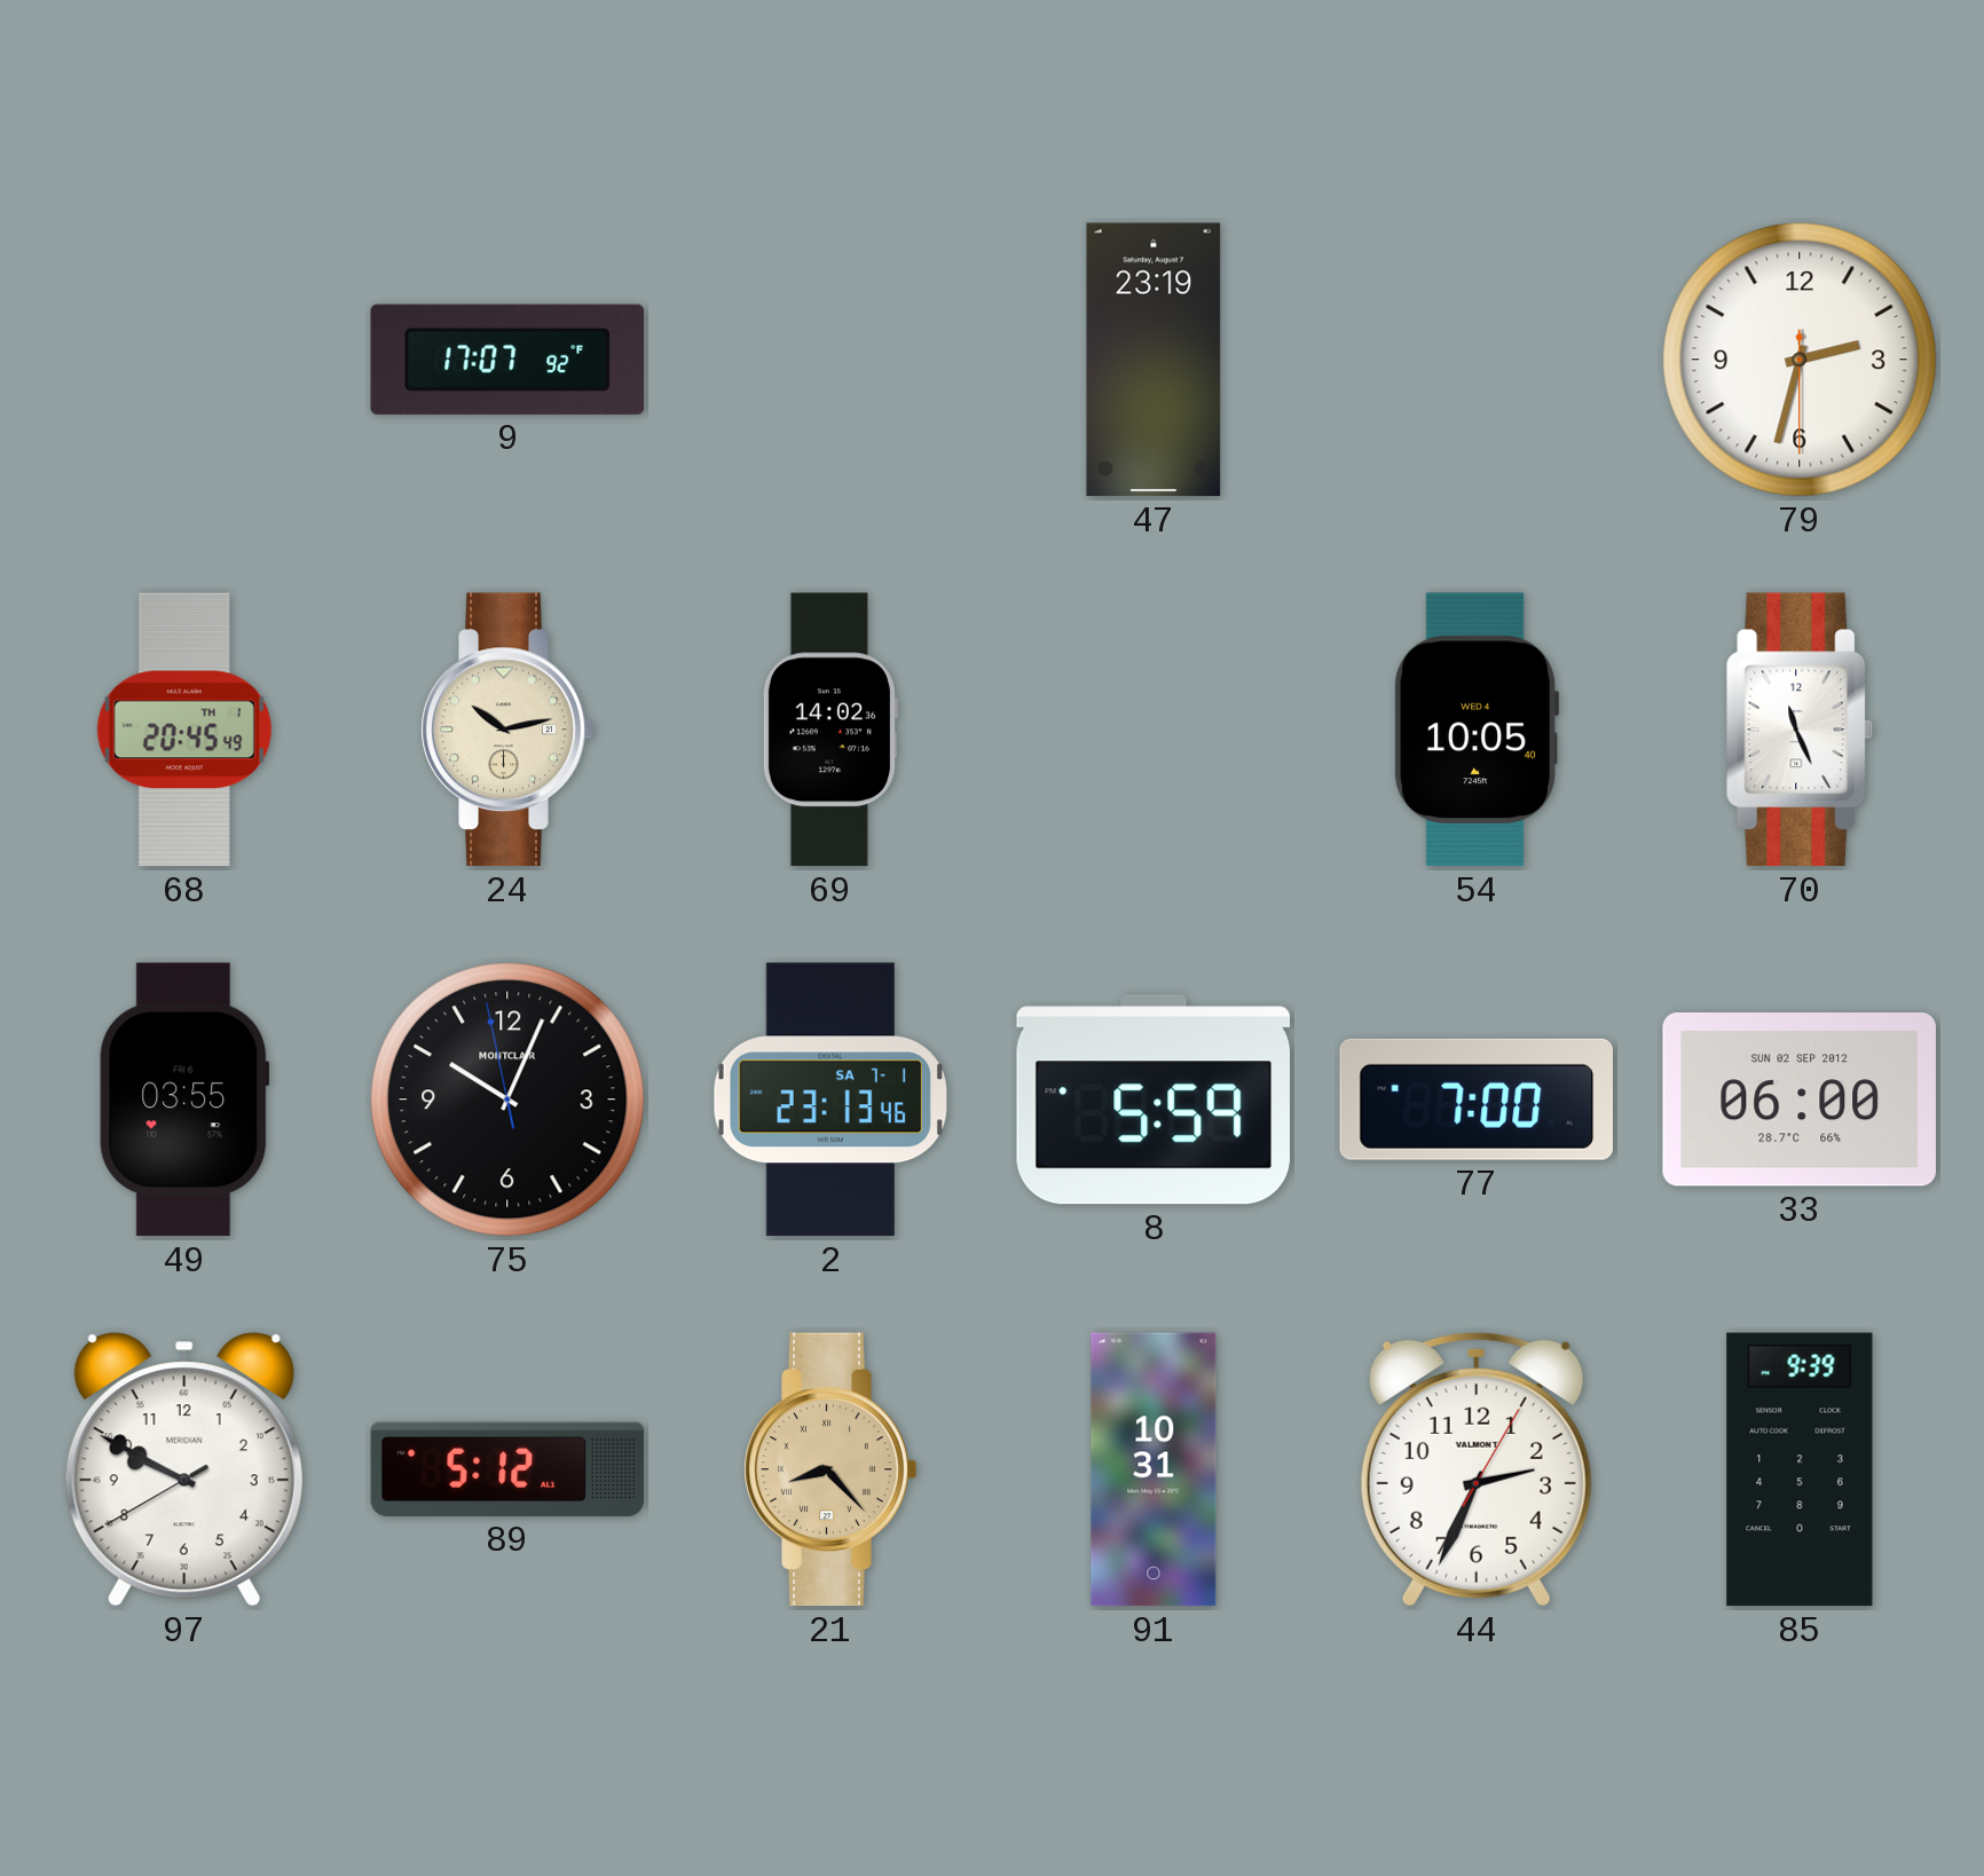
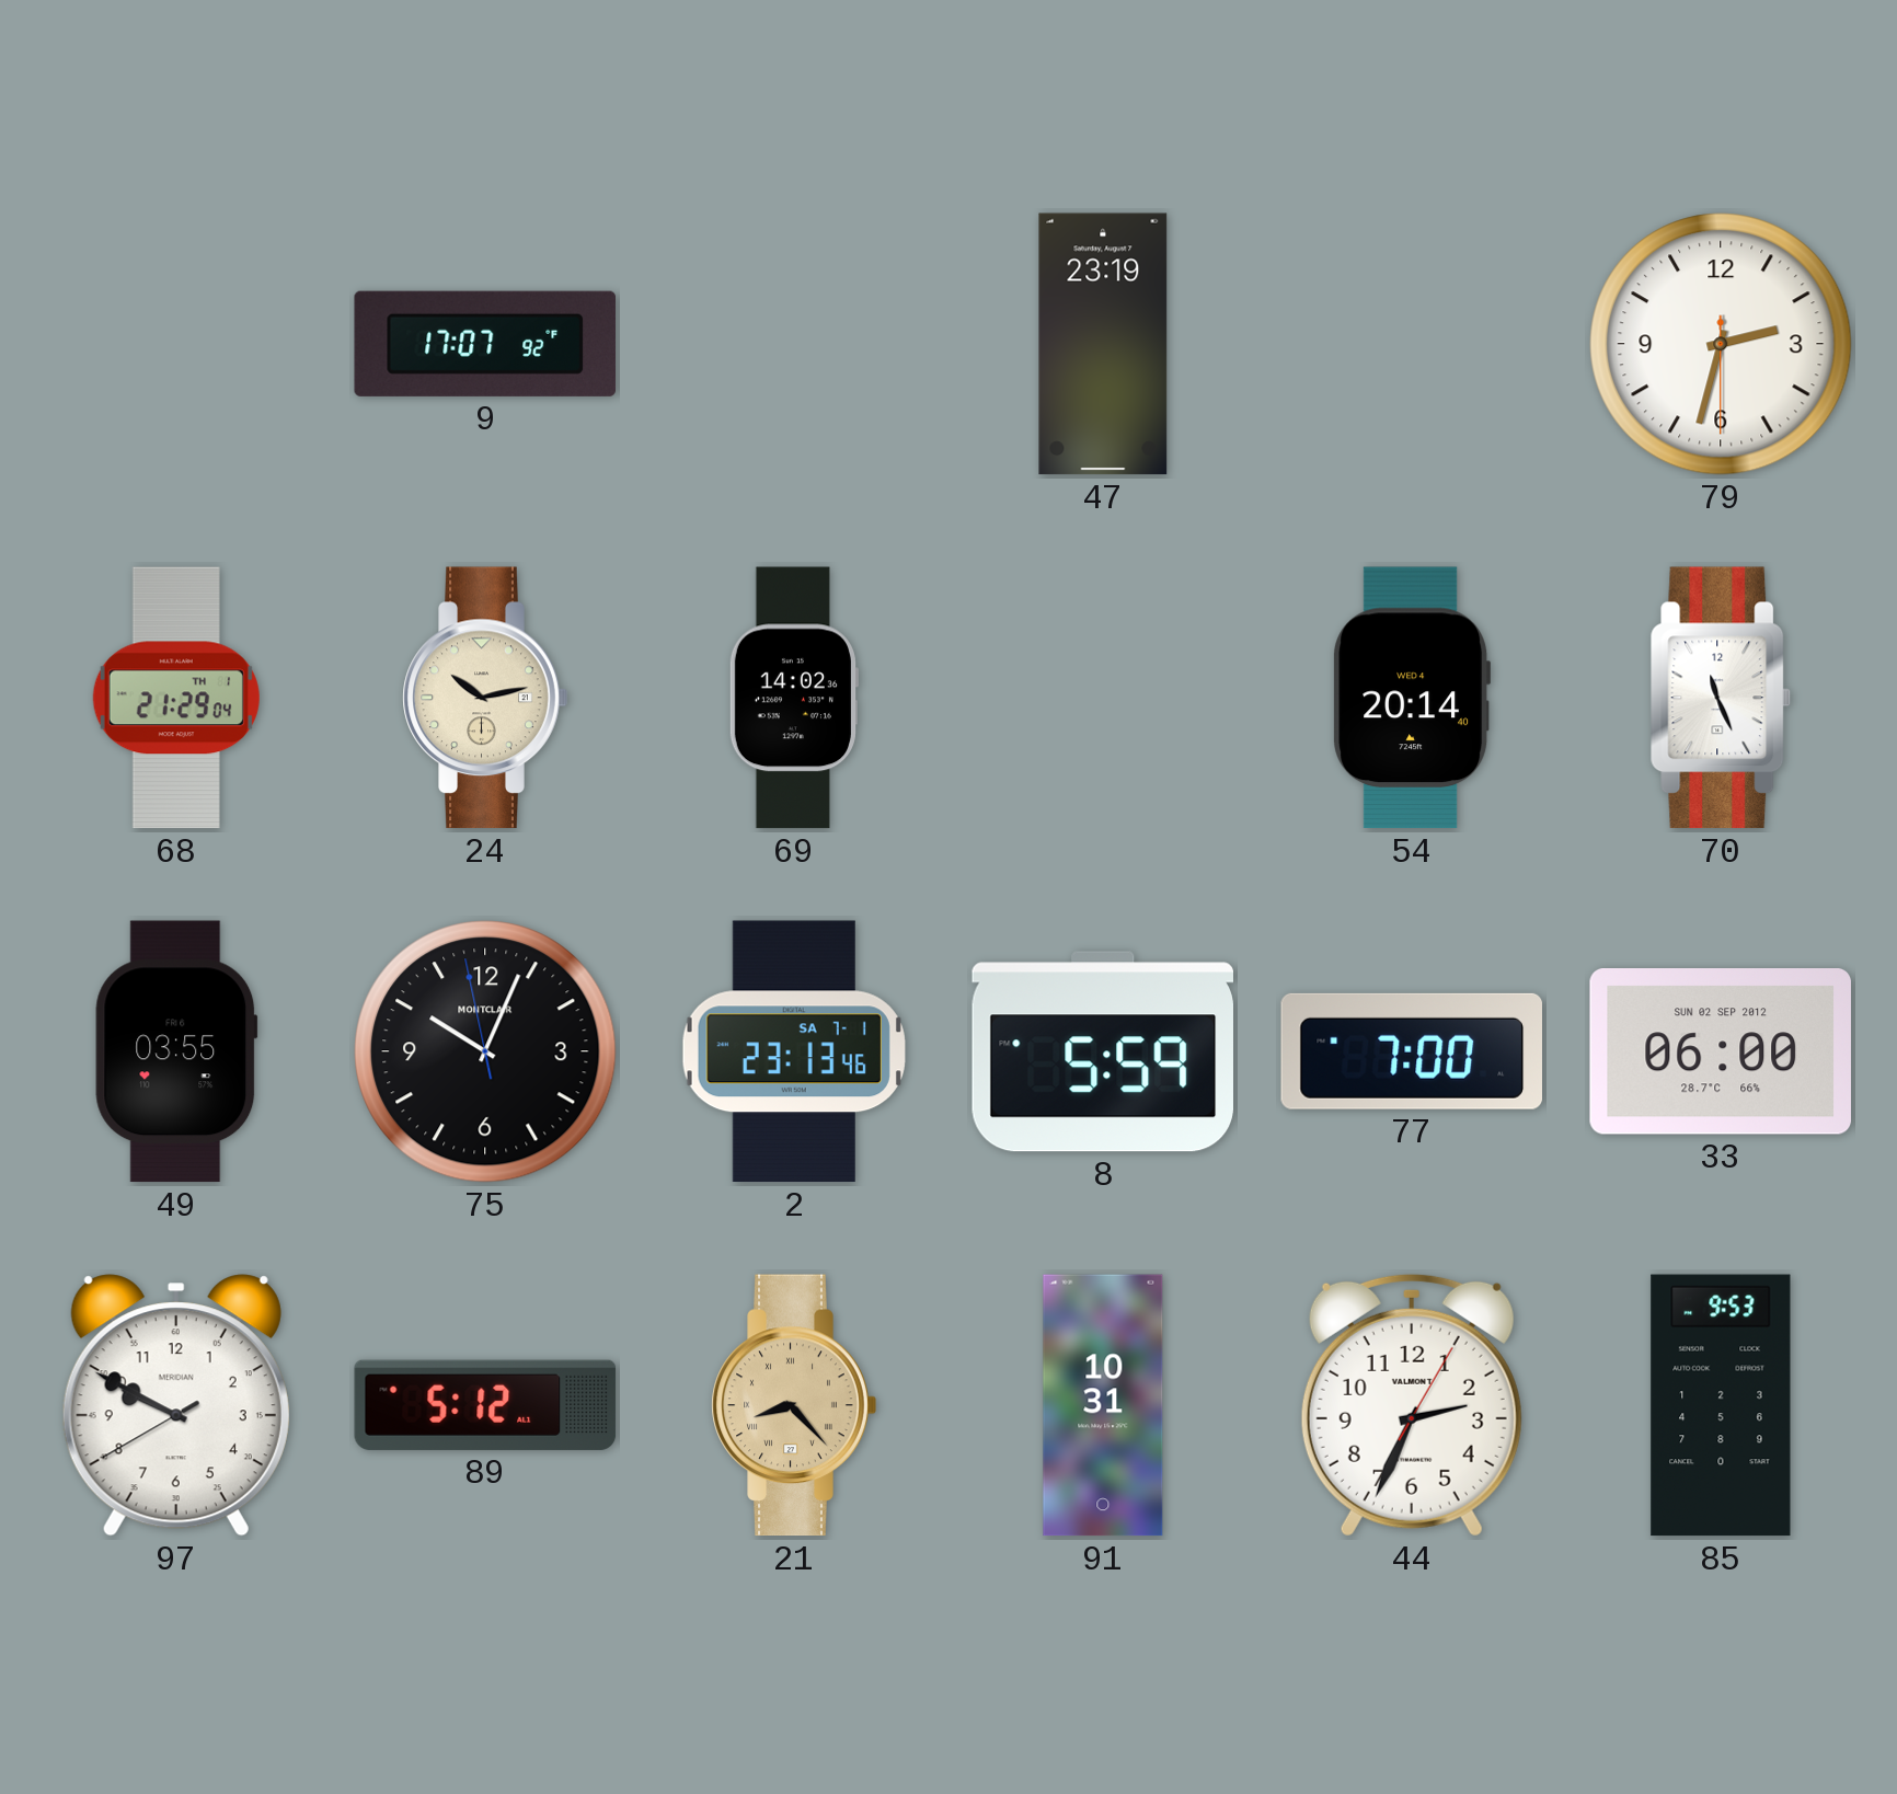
68: 20:45 -> 21:29
54: 10:05 -> 20:14
85: 9:39 -> 9:53
